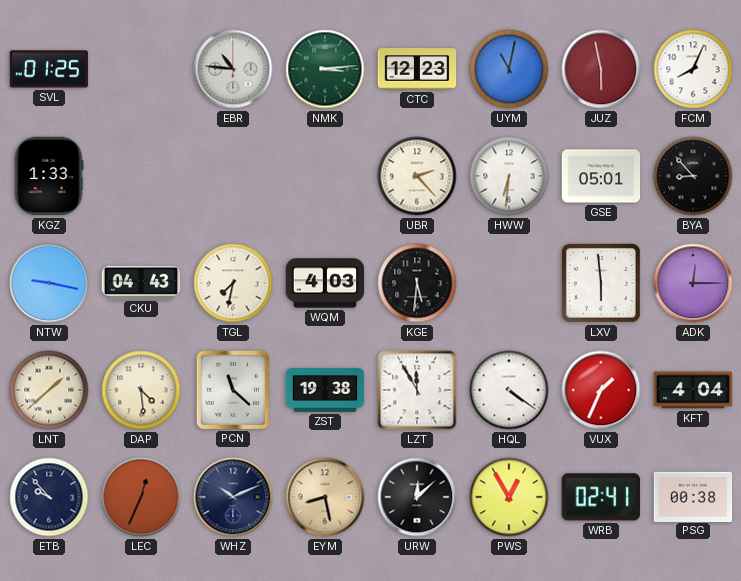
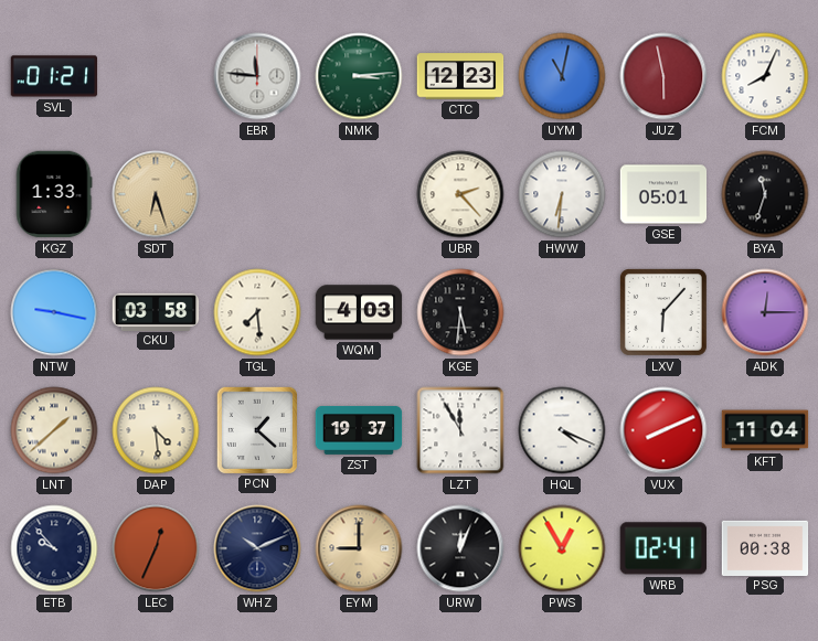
SVL: 01:25 -> 01:21
EBR: 10:46 -> 11:46
SDT: none -> 6:27
BYA: 8:53 -> 11:33
CKU: 04:43 -> 03:58
TGL: 7:32 -> 7:29
LXV: 5:59 -> 6:07
PCN: 11:22 -> 1:22
ZST: 19:38 -> 19:37
HQL: 4:21 -> 4:19
VUX: 1:34 -> 8:11
KFT: 4:04 -> 11:04
EYM: 8:28 -> 9:00
URW: 12:08 -> 12:04
